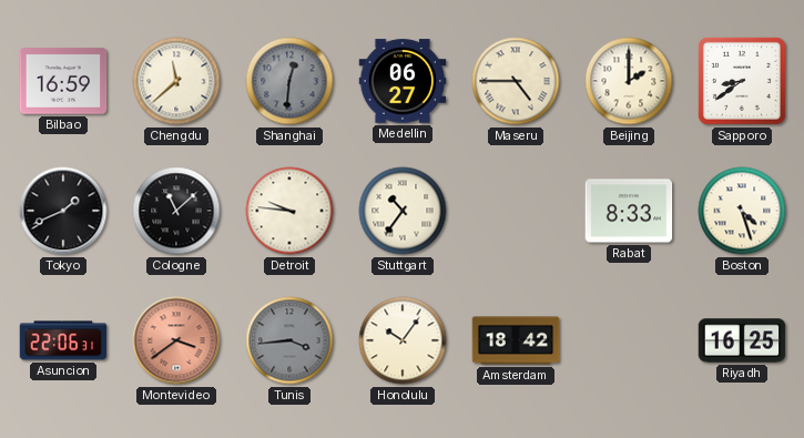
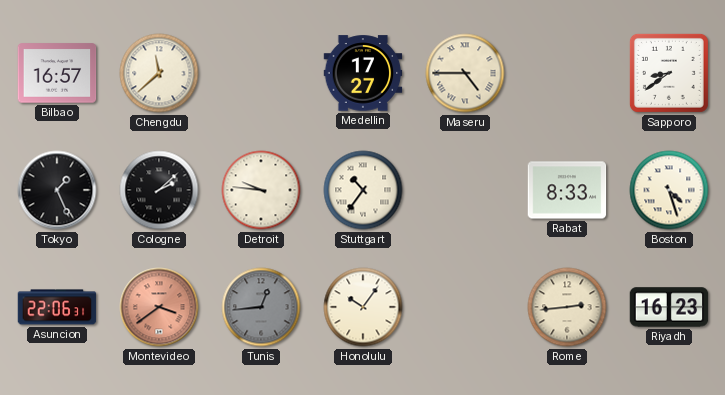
Bilbao: 16:59 -> 16:57
Shanghai: 12:31 -> none
Medellin: 06:27 -> 17:27
Beijing: 2:00 -> none
Tokyo: 1:41 -> 1:26
Cologne: 11:08 -> 2:08
Tunis: 3:44 -> 12:44
Amsterdam: 18:42 -> none
Rome: none -> 2:44
Riyadh: 16:25 -> 16:23
